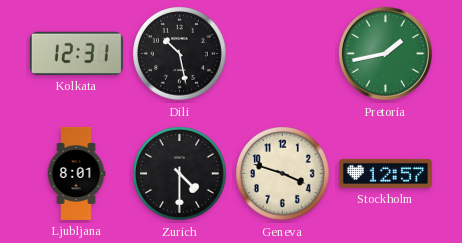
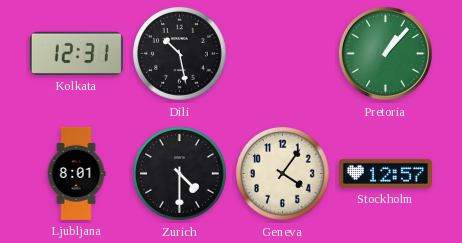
Pretoria: 1:43 -> 1:07
Geneva: 3:48 -> 4:06
